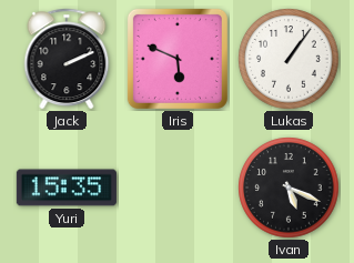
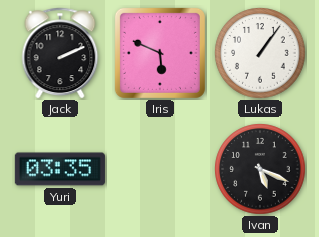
Yuri: 15:35 -> 03:35
